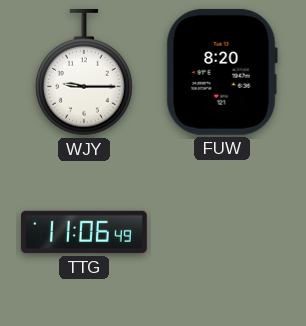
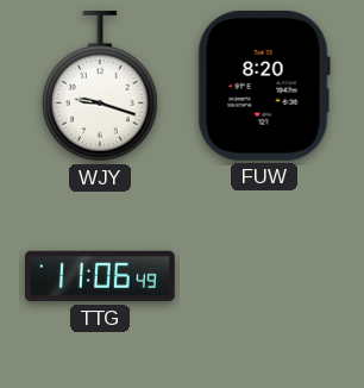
WJY: 9:15 -> 9:18
